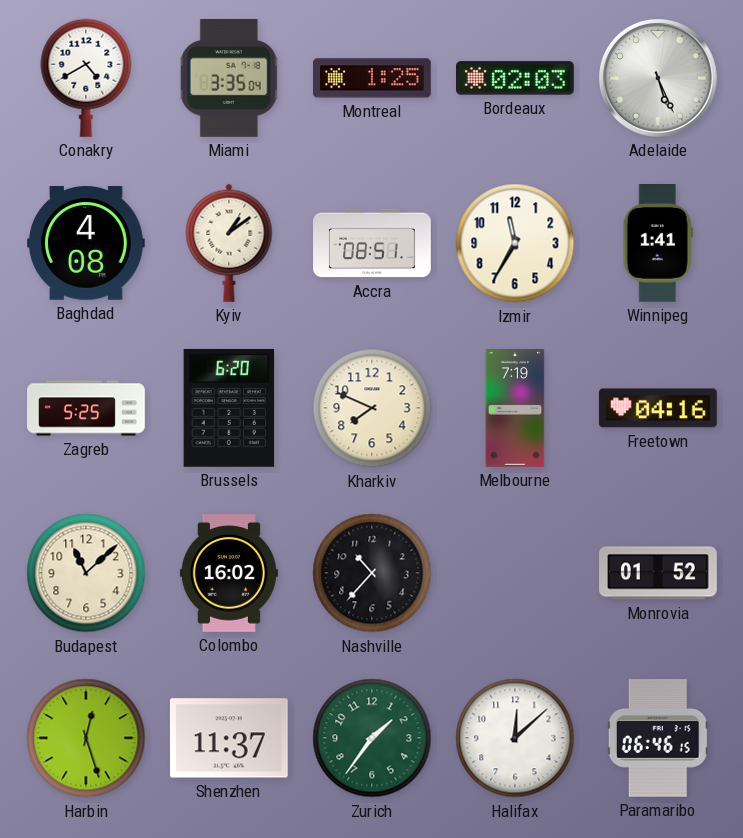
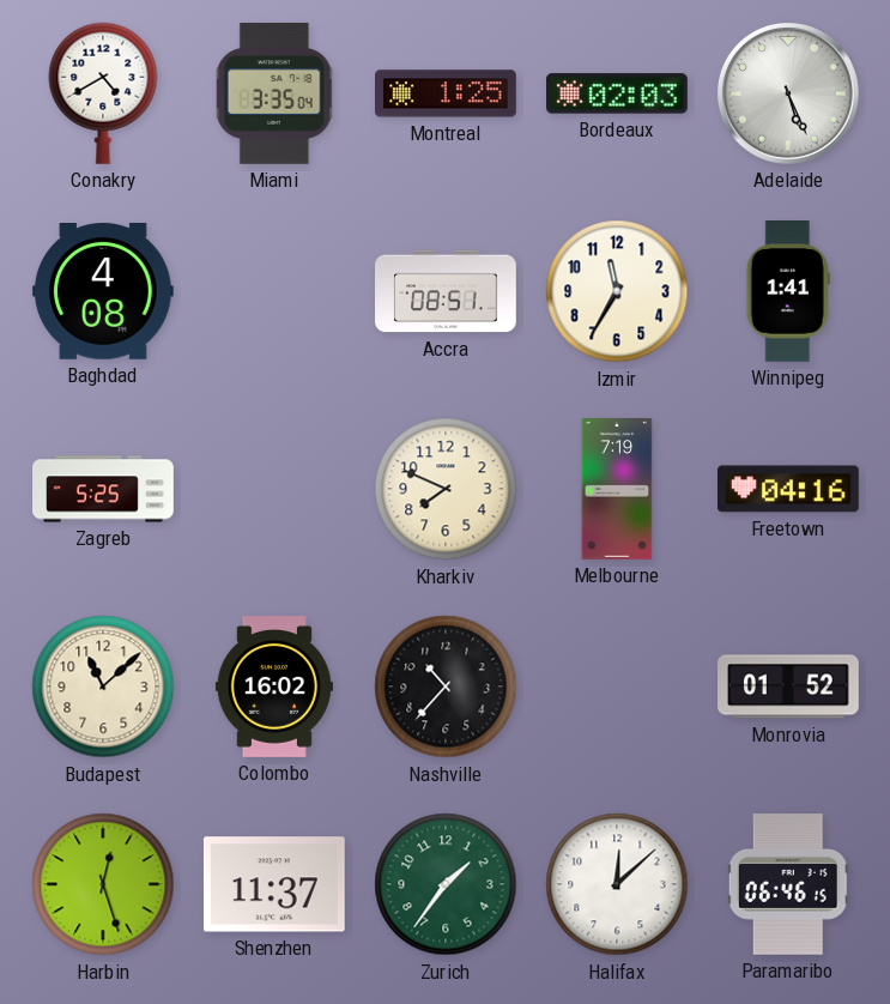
Kyiv: 1:09 -> none
Brussels: 6:20 -> none
